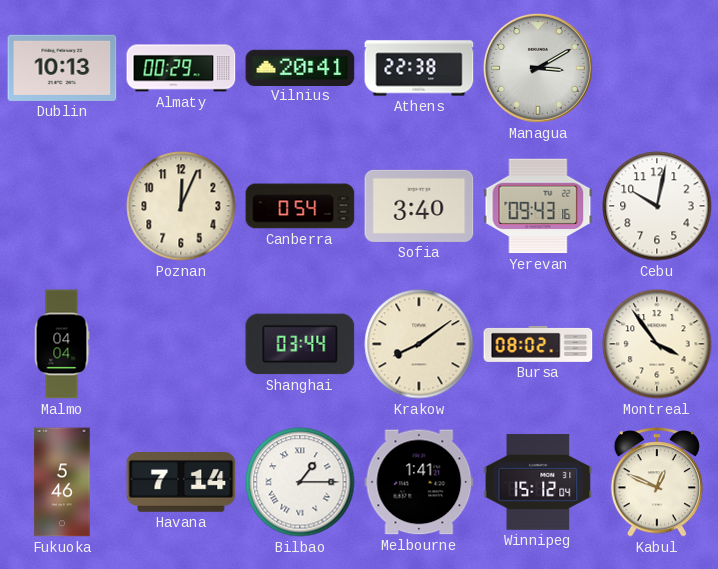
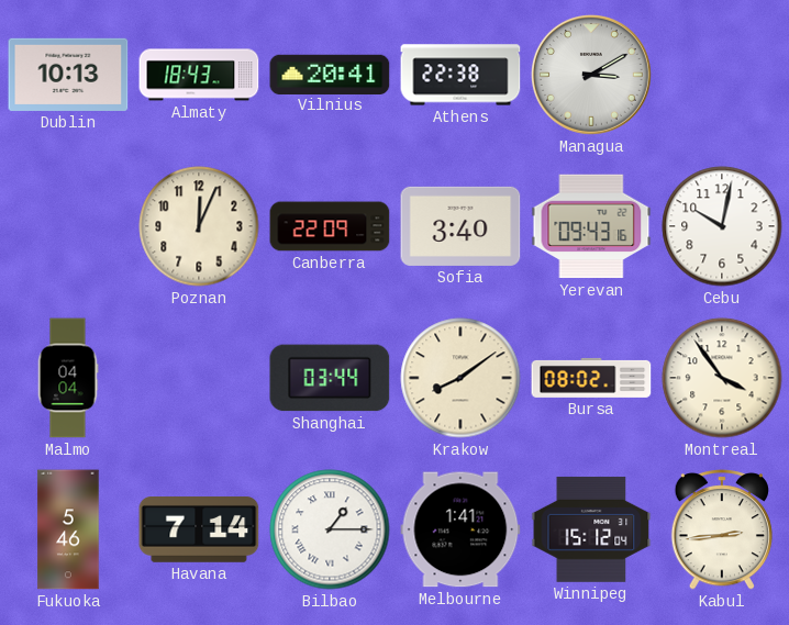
Almaty: 00:29 -> 18:43
Canberra: 0:54 -> 22:09
Kabul: 12:49 -> 2:44
